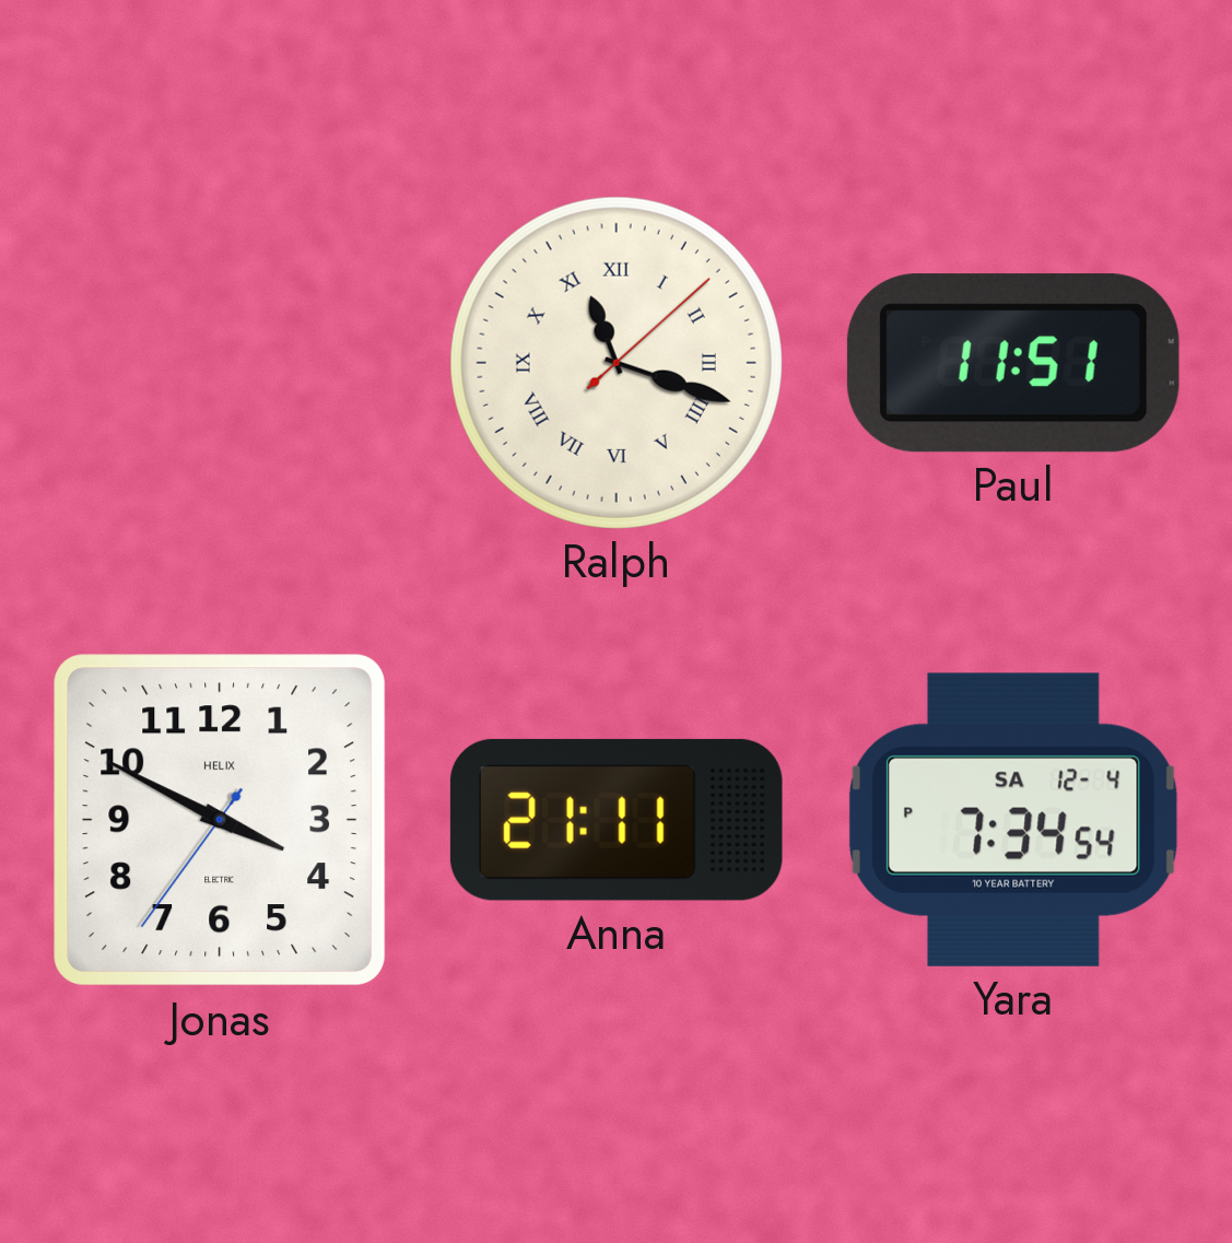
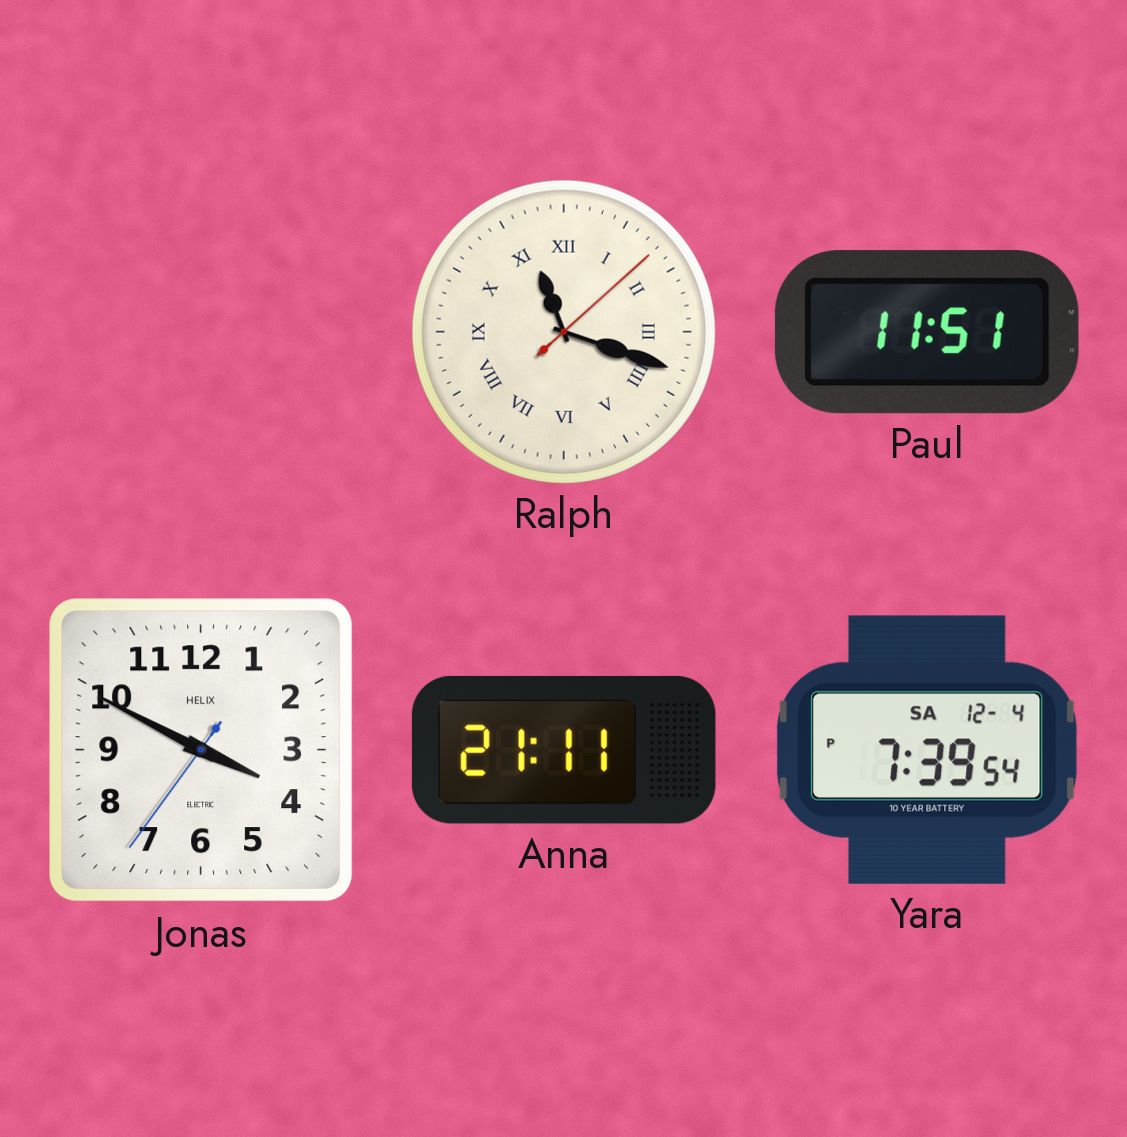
Yara: 7:34 -> 7:39
